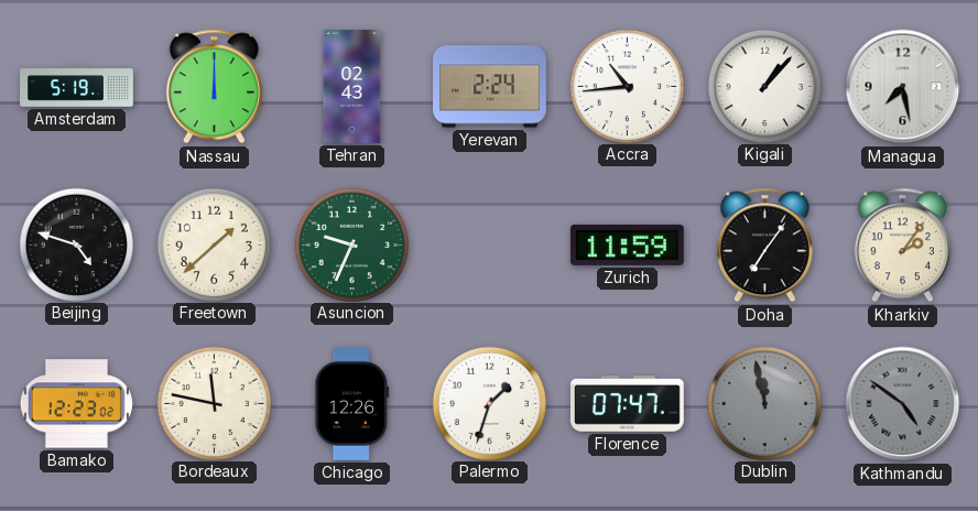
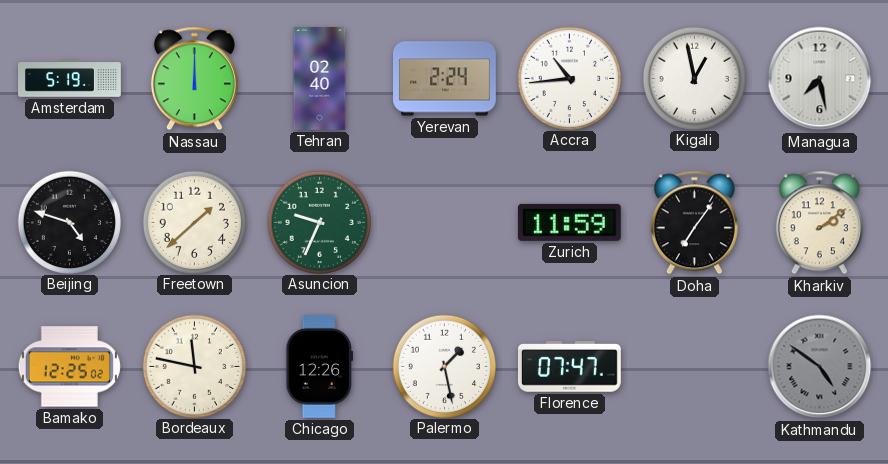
Tehran: 02:43 -> 02:40
Kigali: 1:07 -> 12:58
Kharkiv: 2:06 -> 2:09
Bamako: 12:23 -> 12:25
Palermo: 1:33 -> 1:28
Dublin: 11:58 -> none
